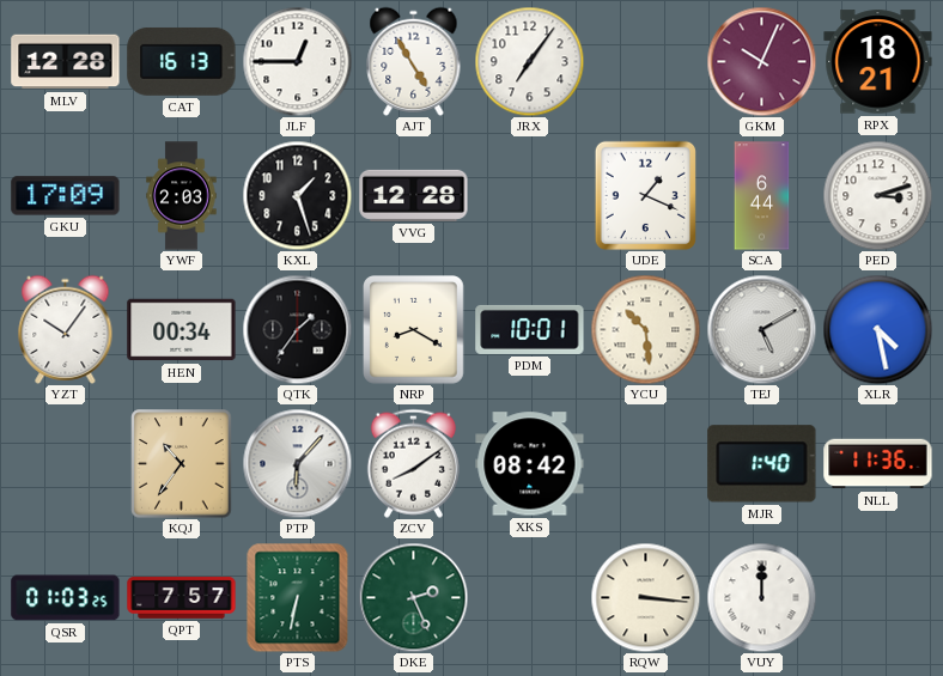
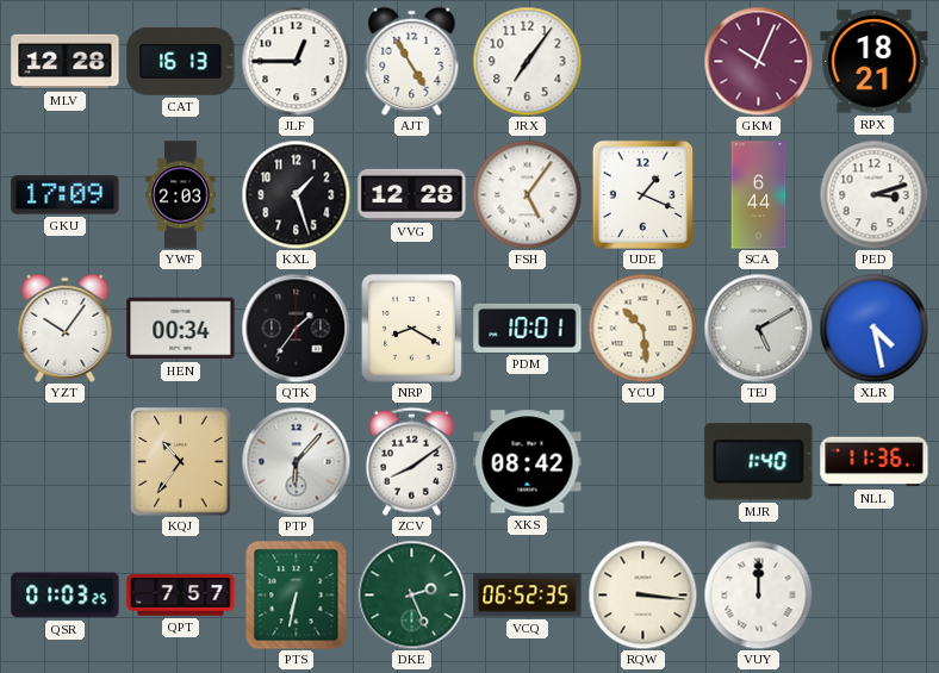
FSH: none -> 5:06
VCQ: none -> 06:52
